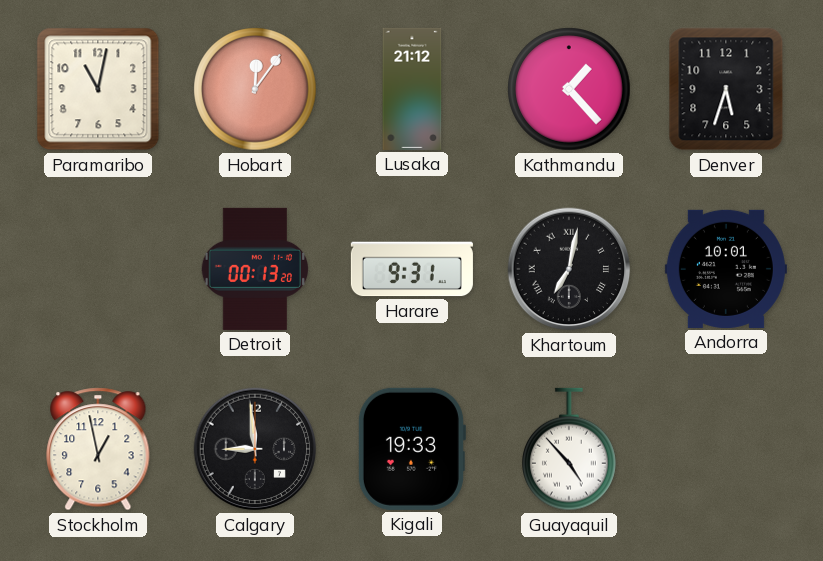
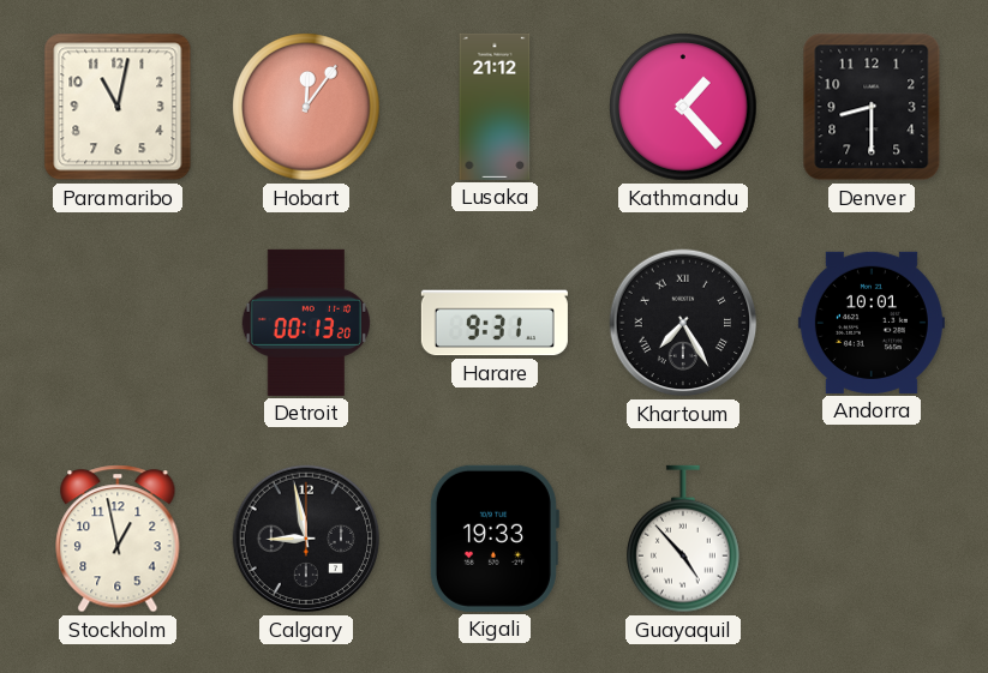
Denver: 5:33 -> 8:30
Khartoum: 7:02 -> 7:25
Calgary: 8:59 -> 8:58
